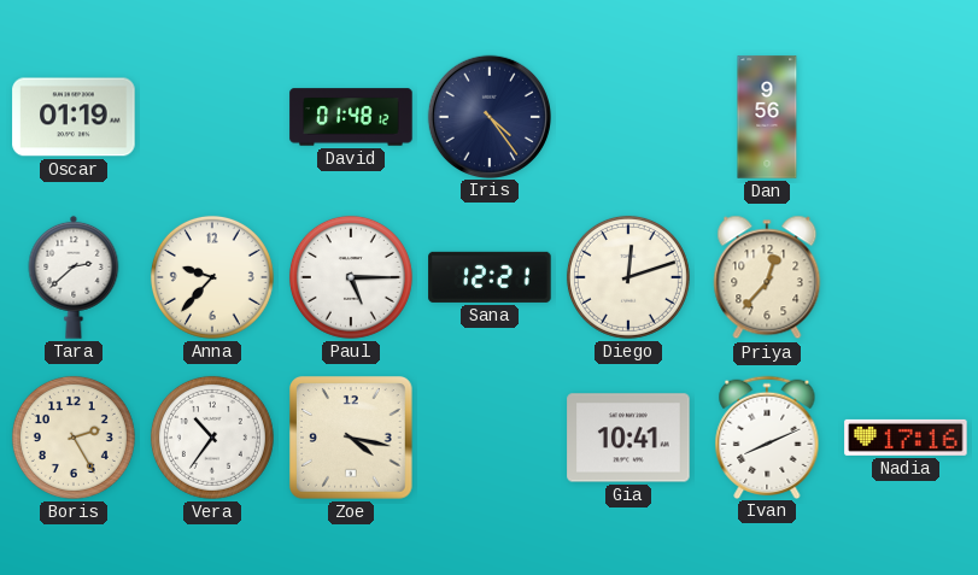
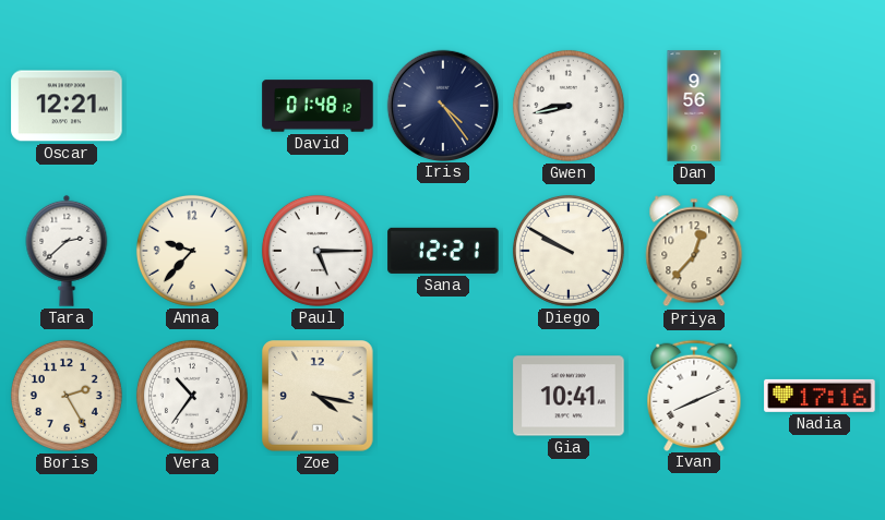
Oscar: 01:19 -> 12:21
Gwen: none -> 8:43
Diego: 12:12 -> 9:50
